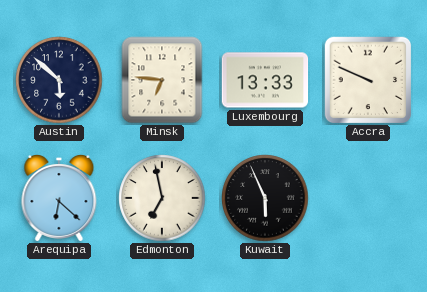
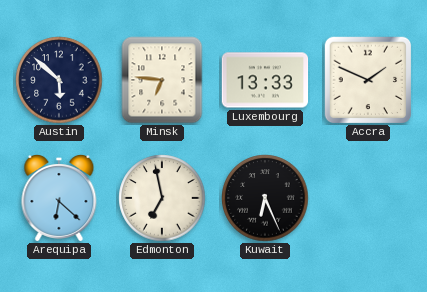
Accra: 9:49 -> 1:49
Kuwait: 5:56 -> 6:26
